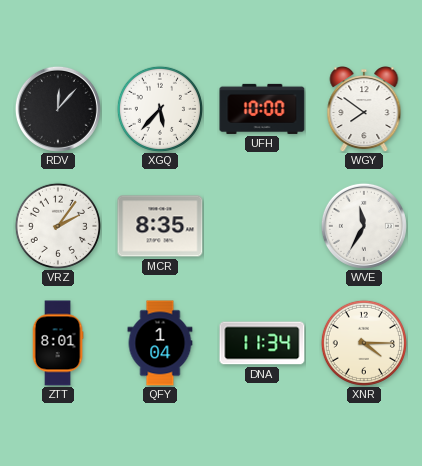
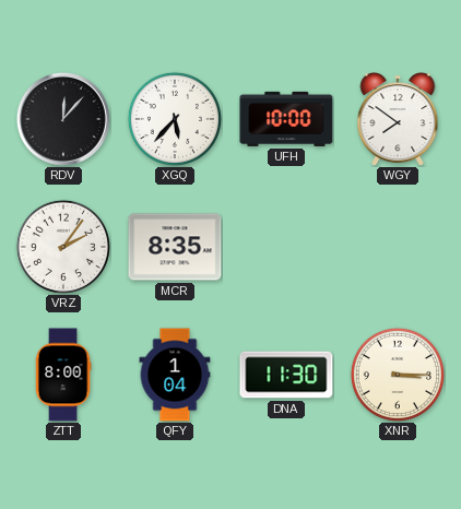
WVE: 11:35 -> none
ZTT: 8:01 -> 8:00
DNA: 11:34 -> 11:30
XNR: 4:15 -> 3:15
